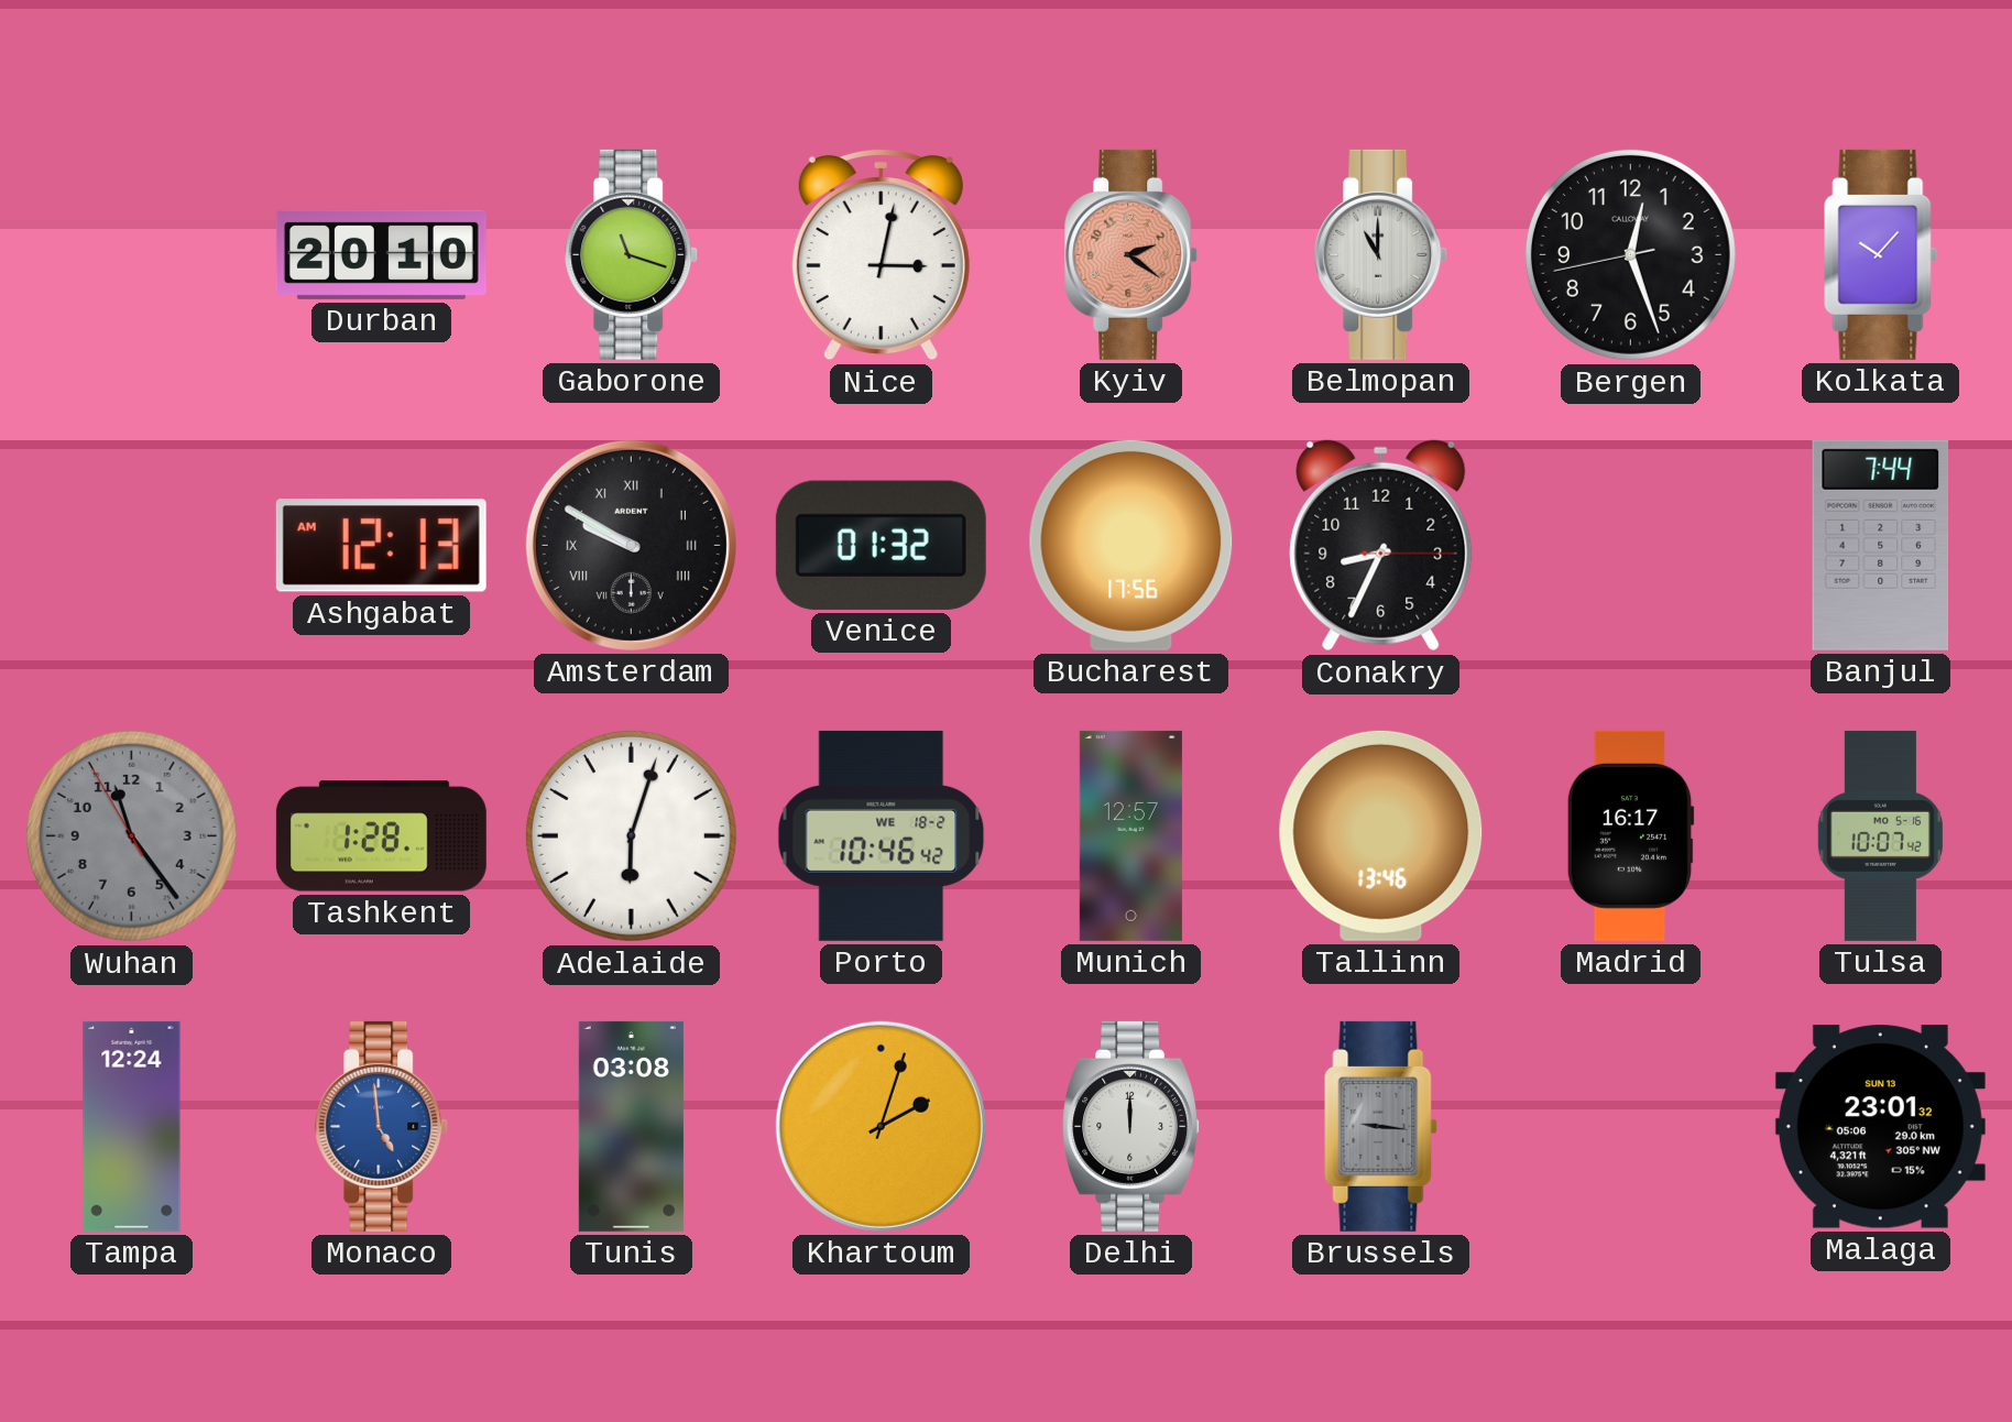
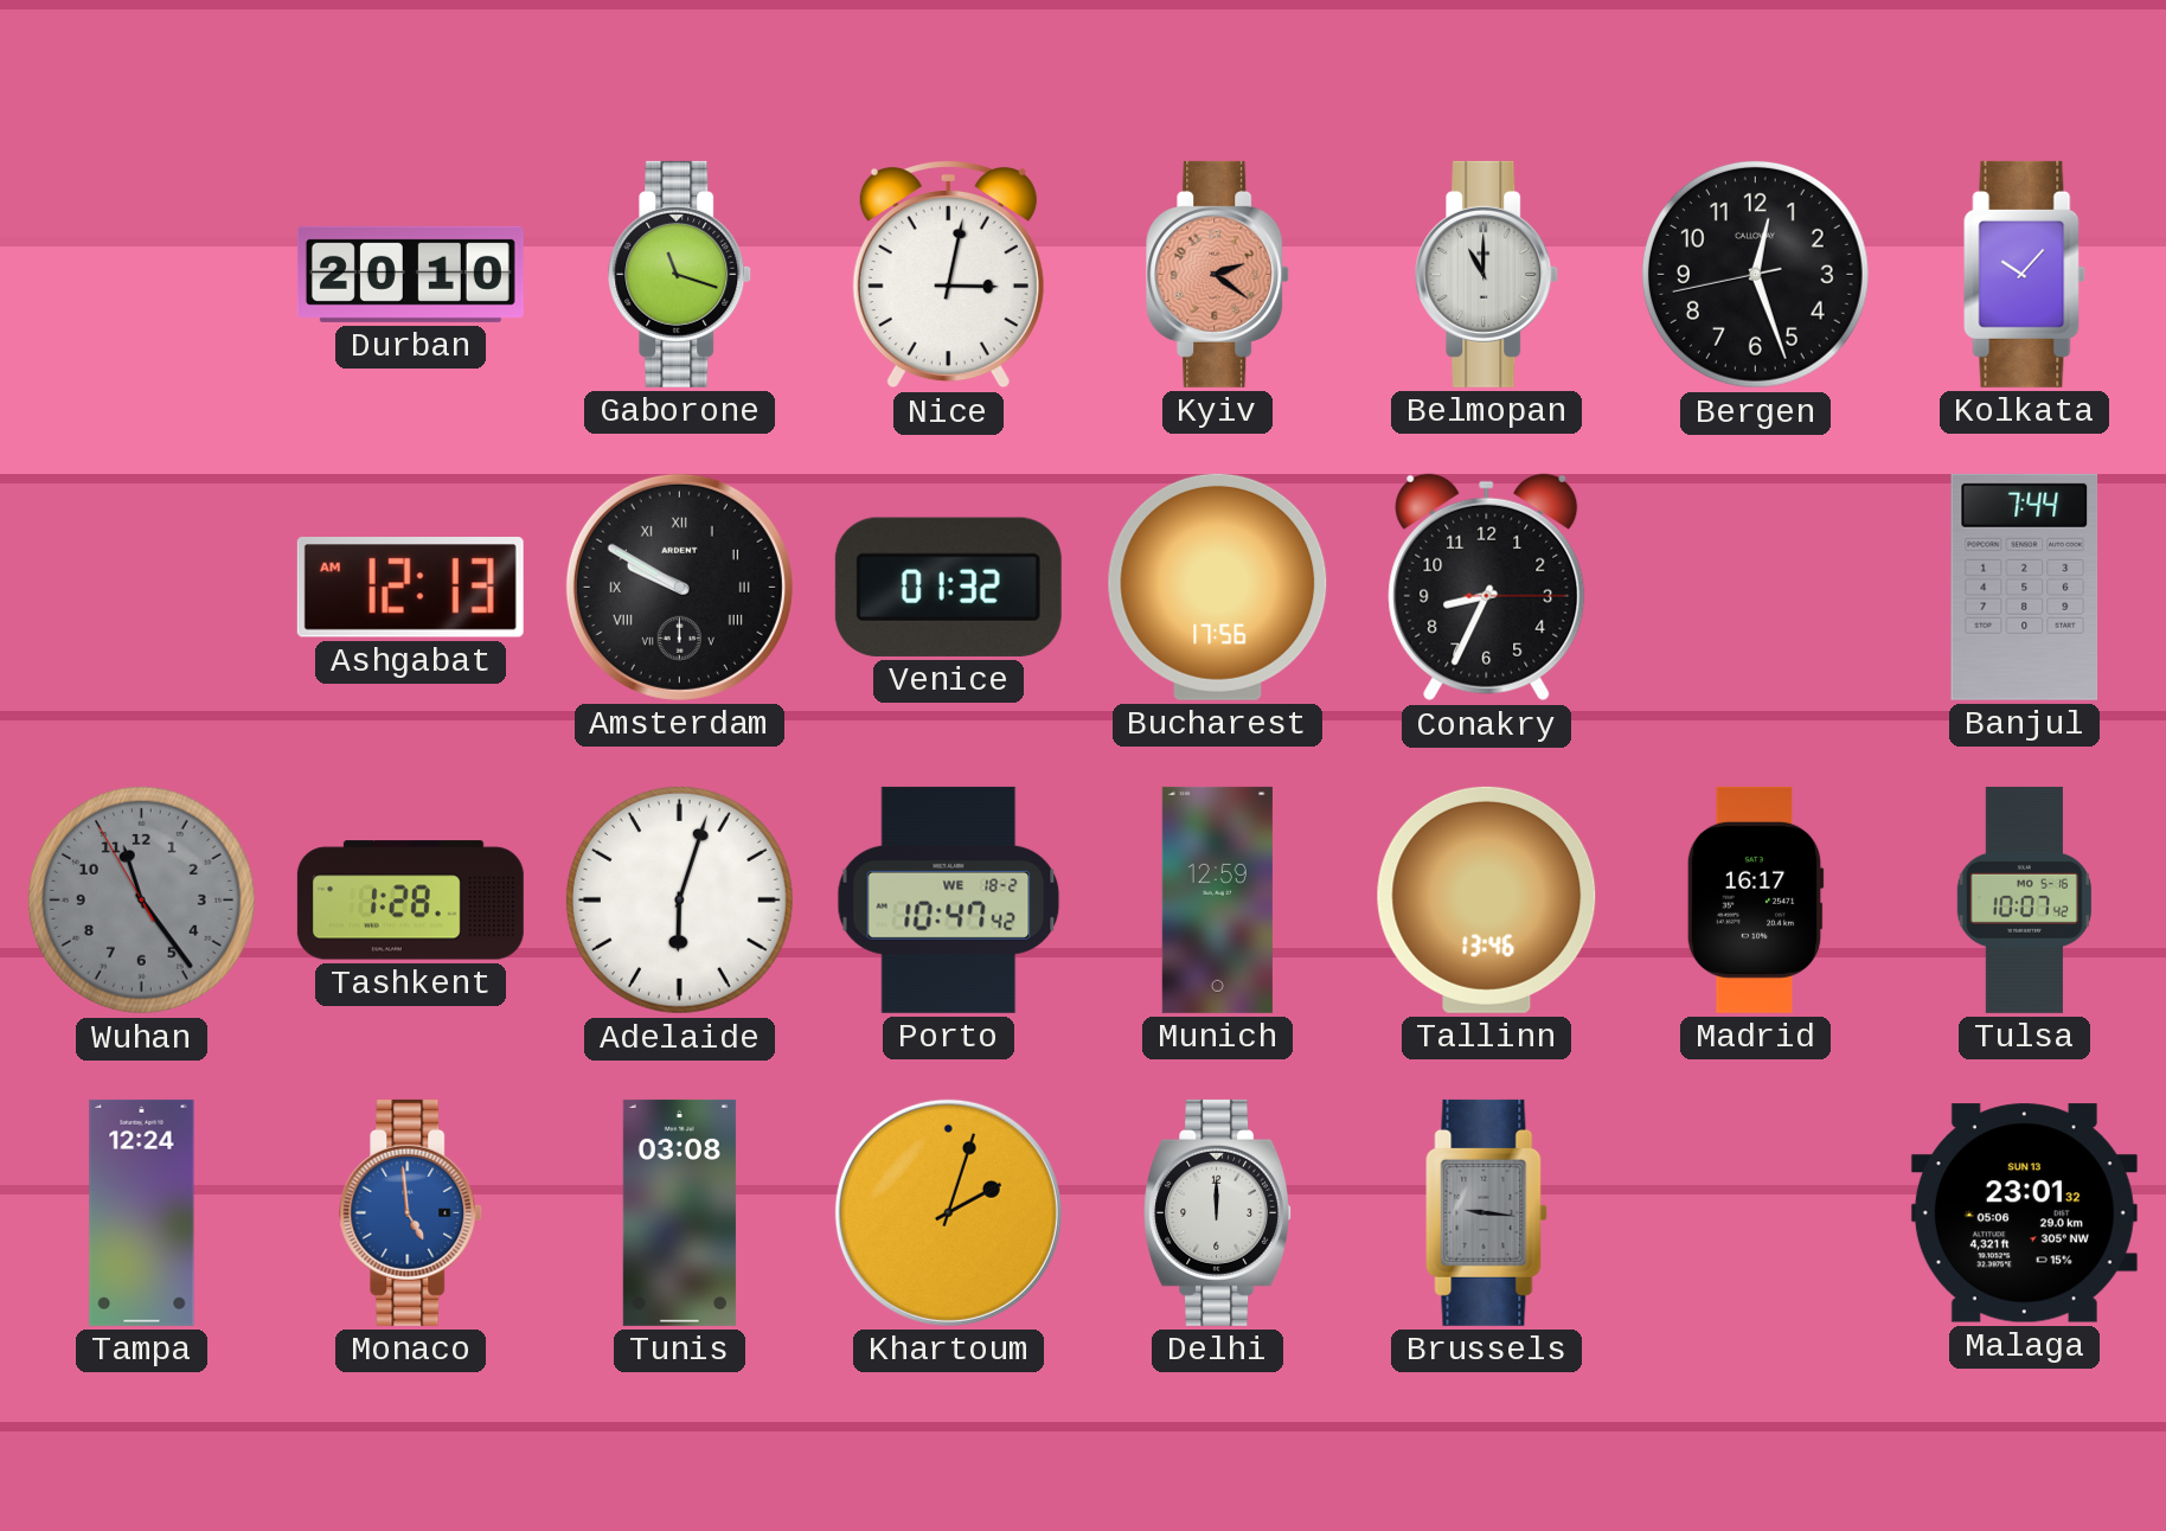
Porto: 10:46 -> 10:47
Munich: 12:57 -> 12:59
